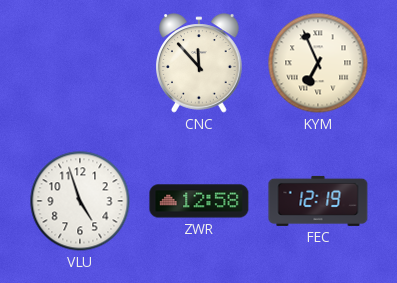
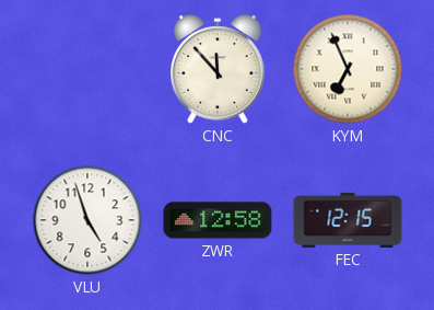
FEC: 12:19 -> 12:15
